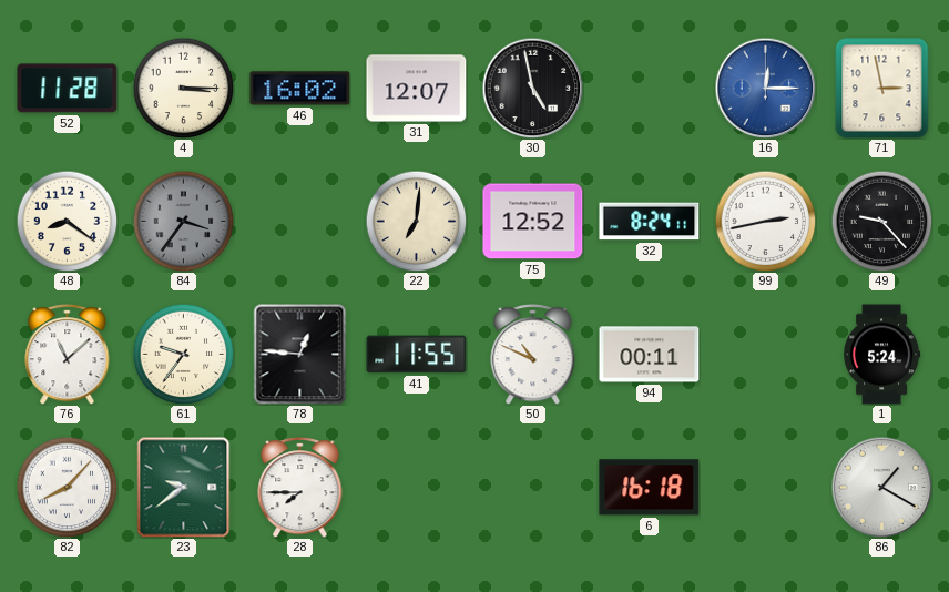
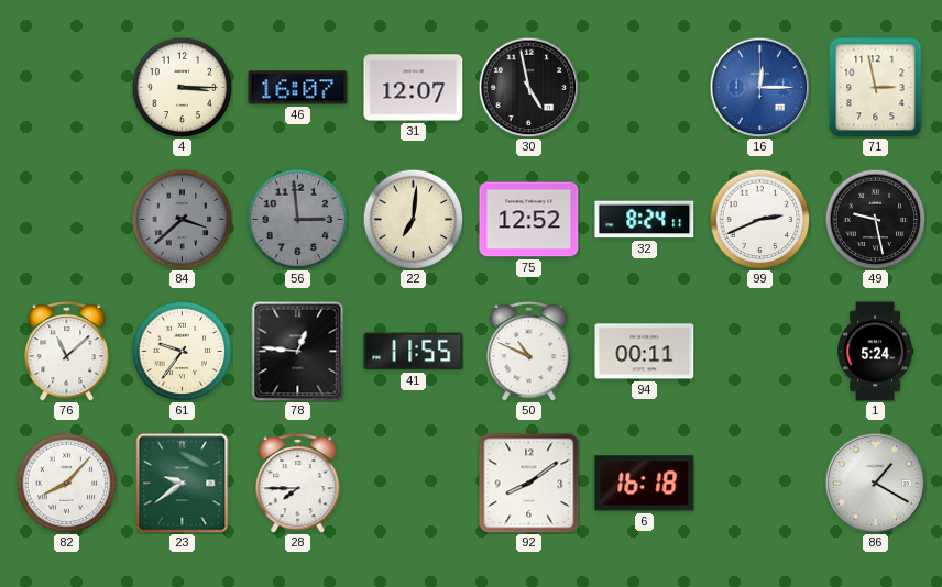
52: 11:28 -> none
46: 16:02 -> 16:07
48: 8:21 -> none
84: 3:36 -> 3:38
56: none -> 2:59
99: 2:43 -> 2:41
49: 9:23 -> 9:28
92: none -> 8:09
